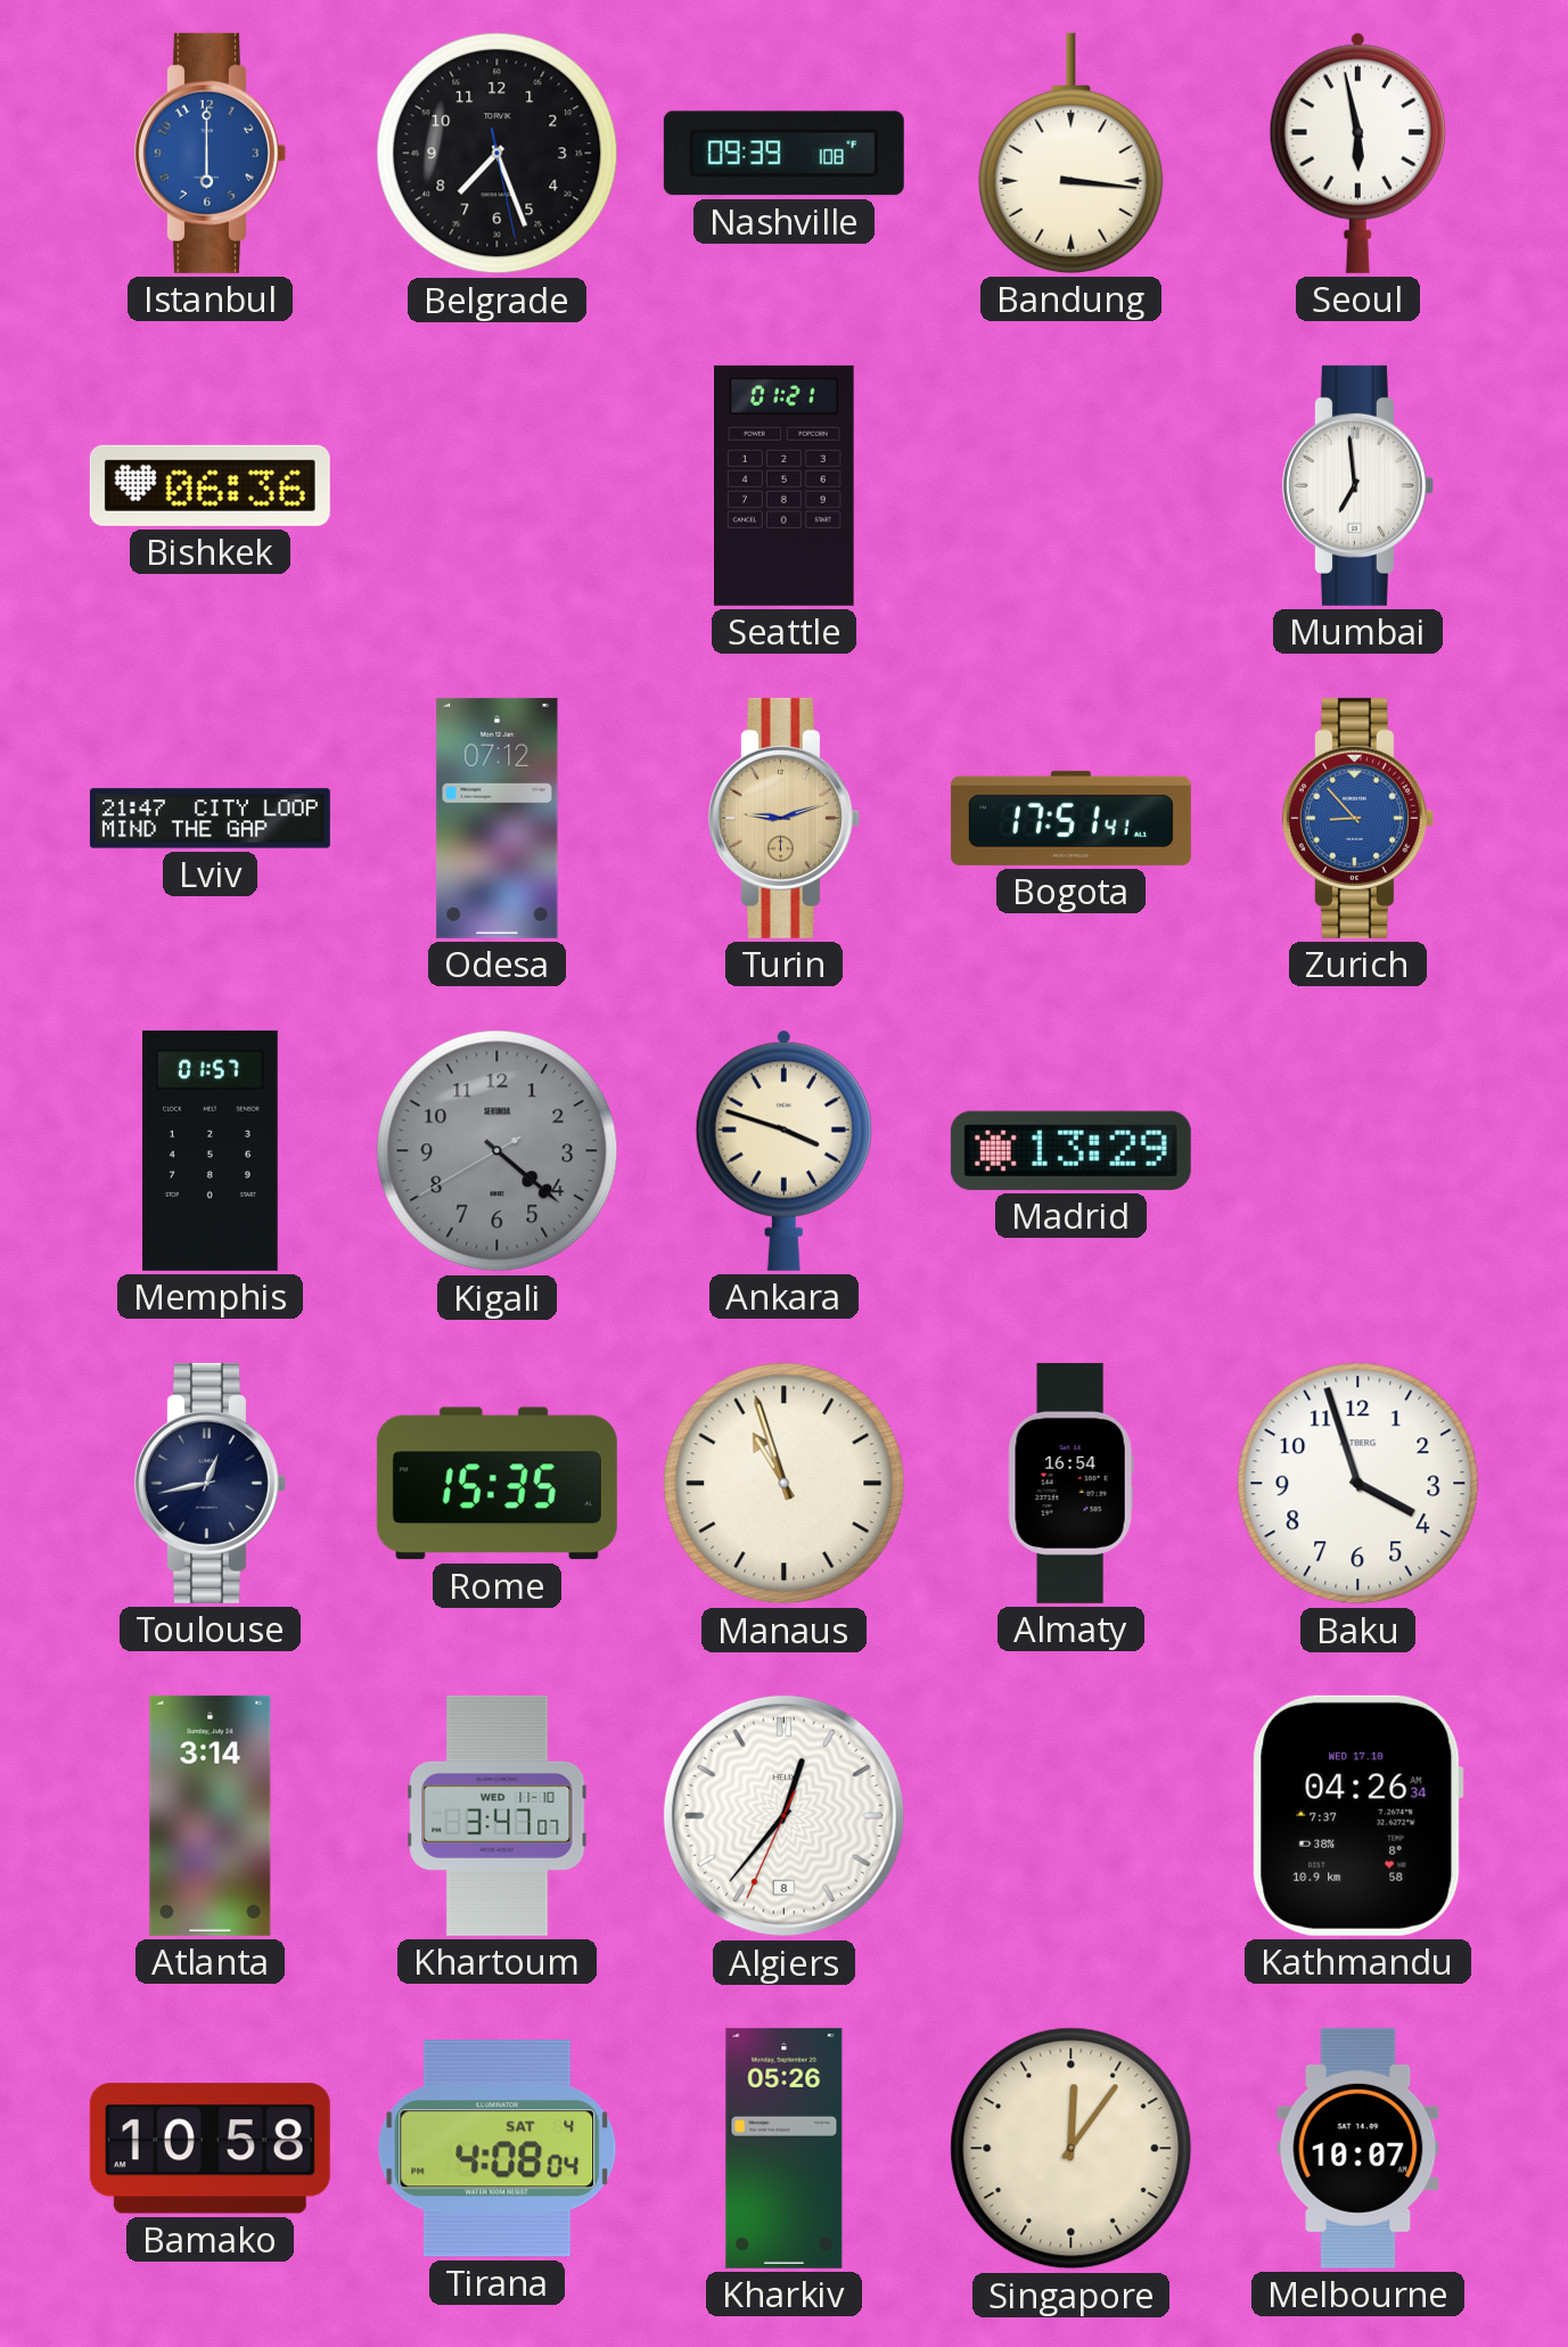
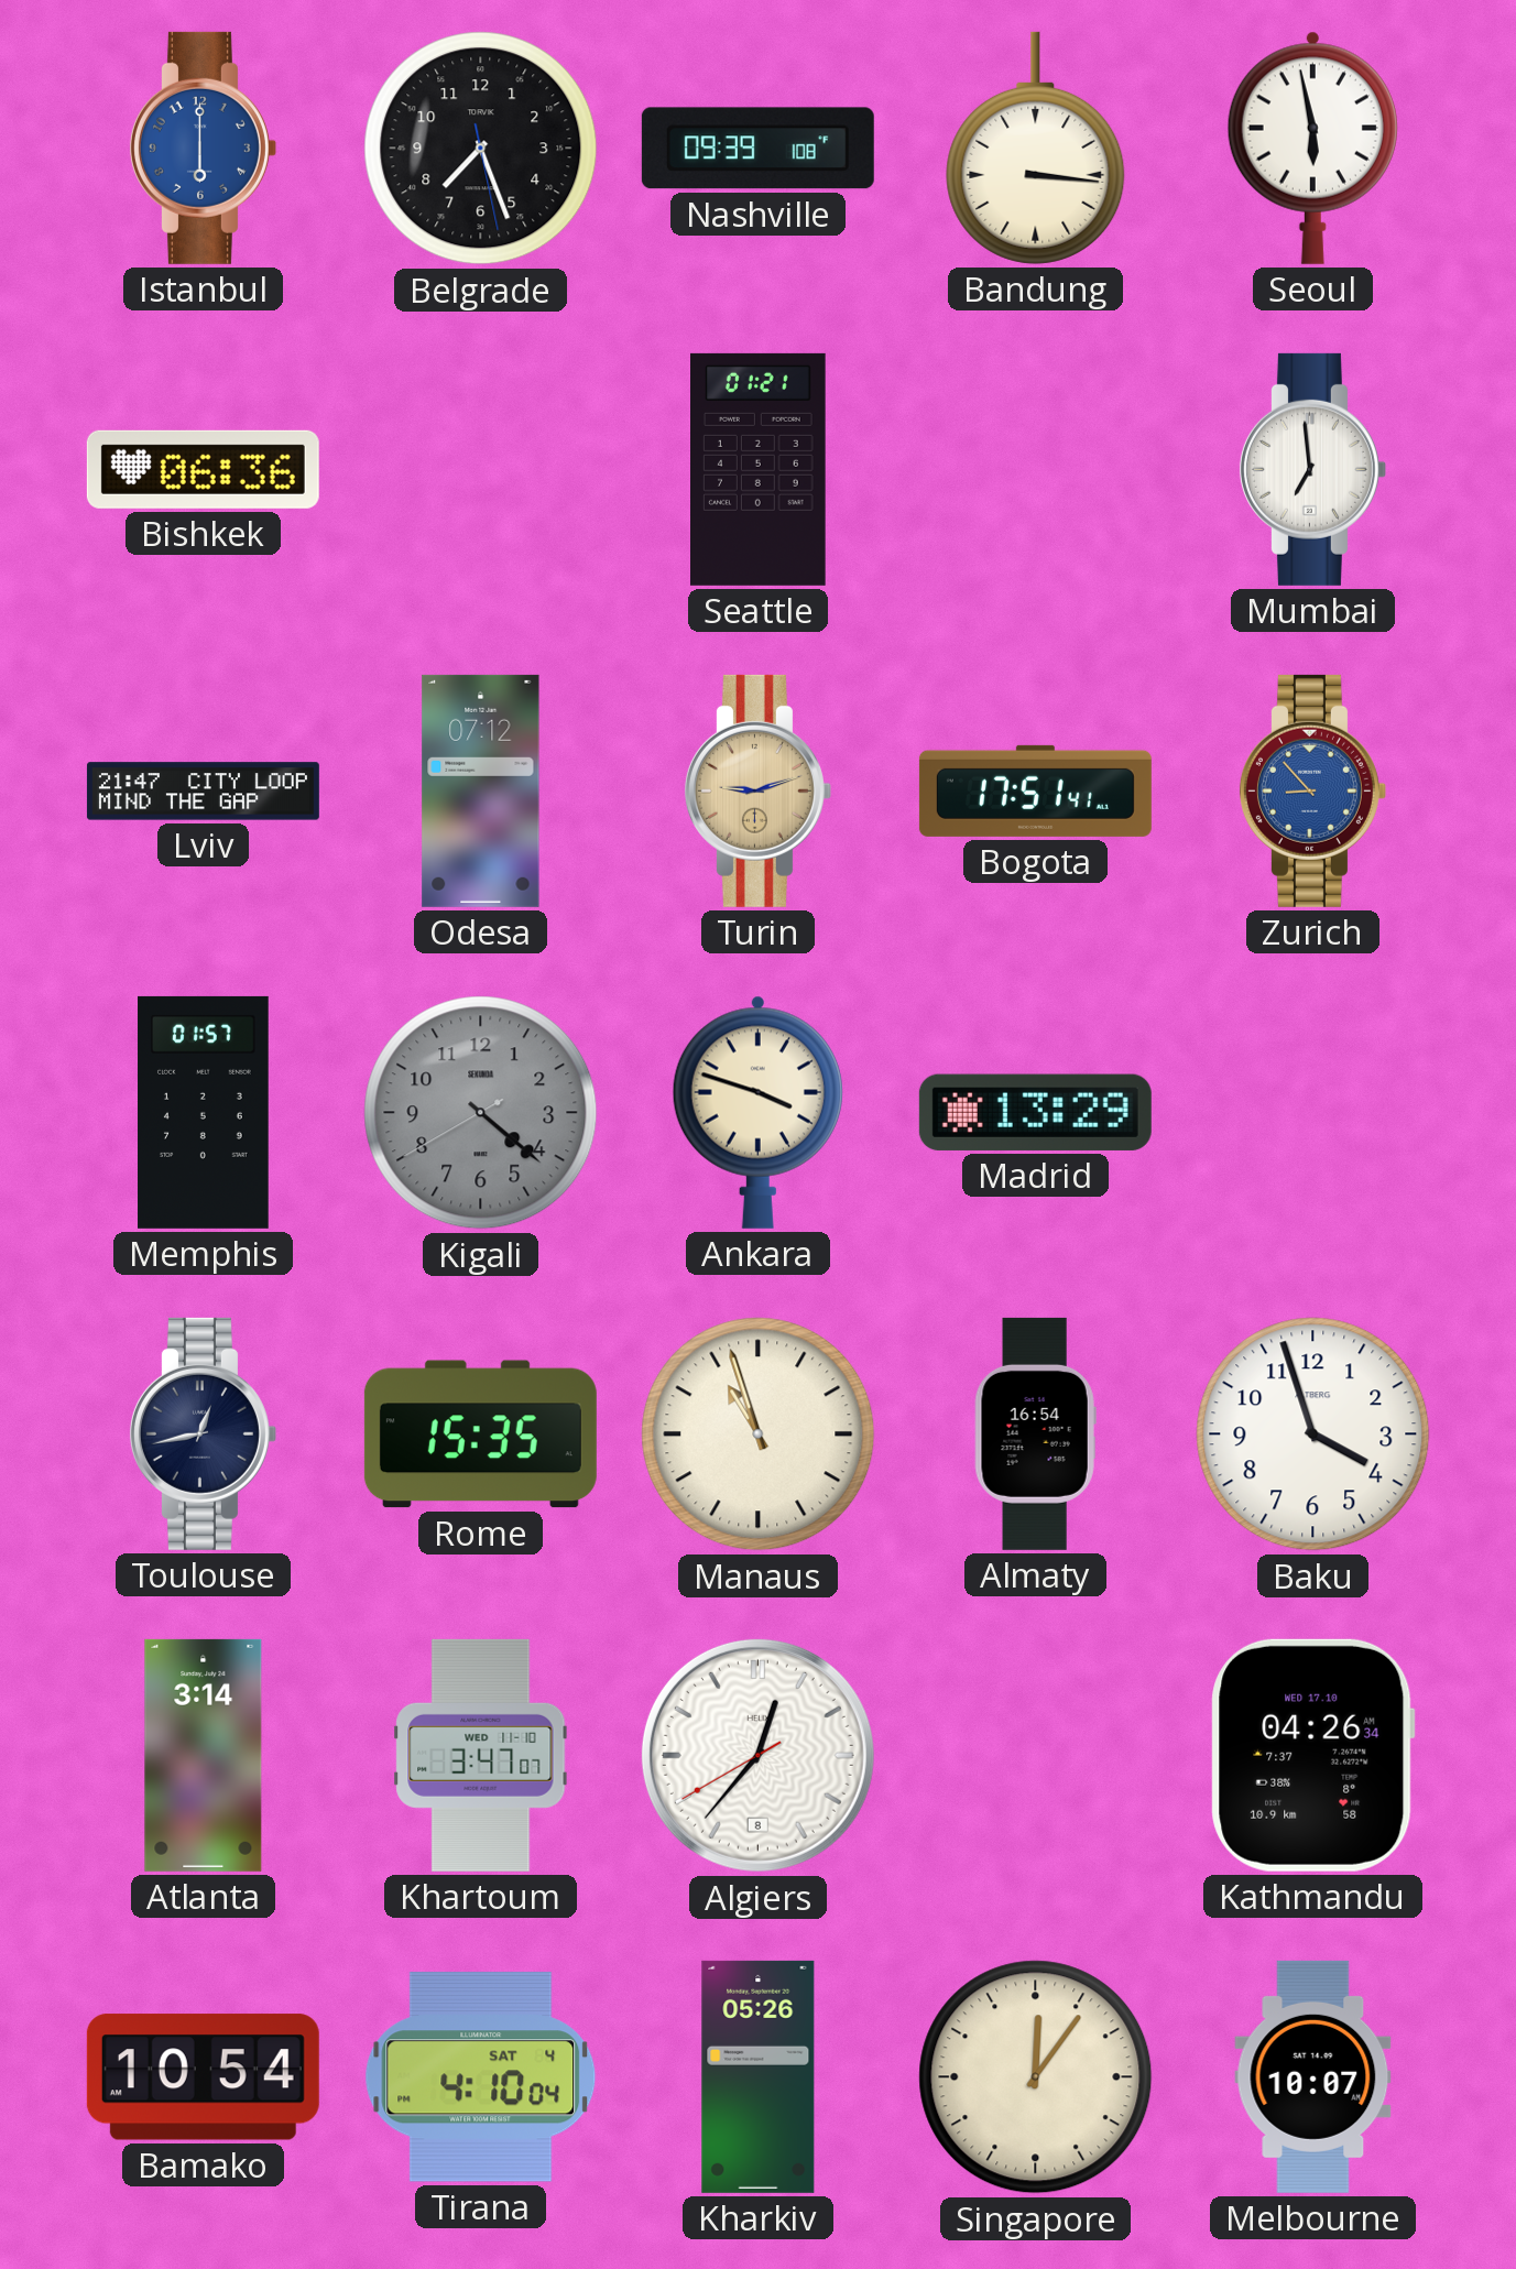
Algiers: 12:36:34 -> 12:36:40
Bamako: 10:58 -> 10:54
Tirana: 4:08 -> 4:10
